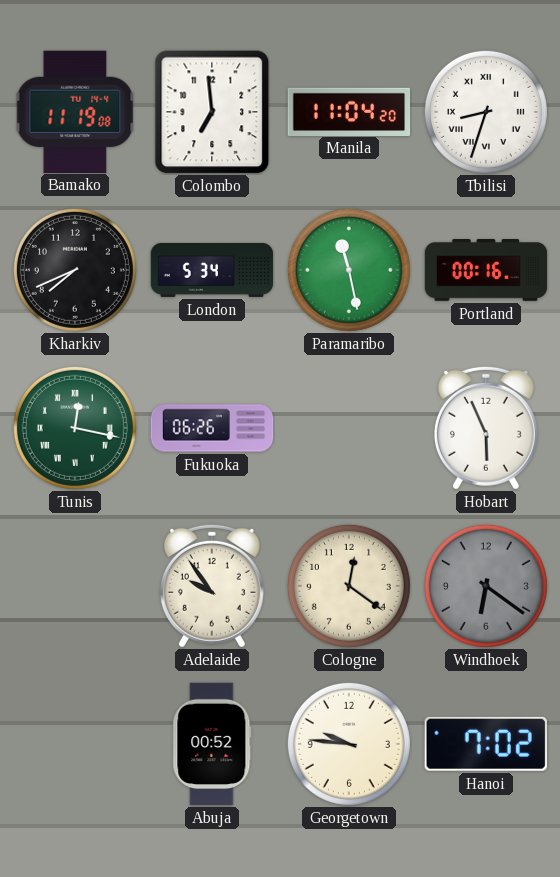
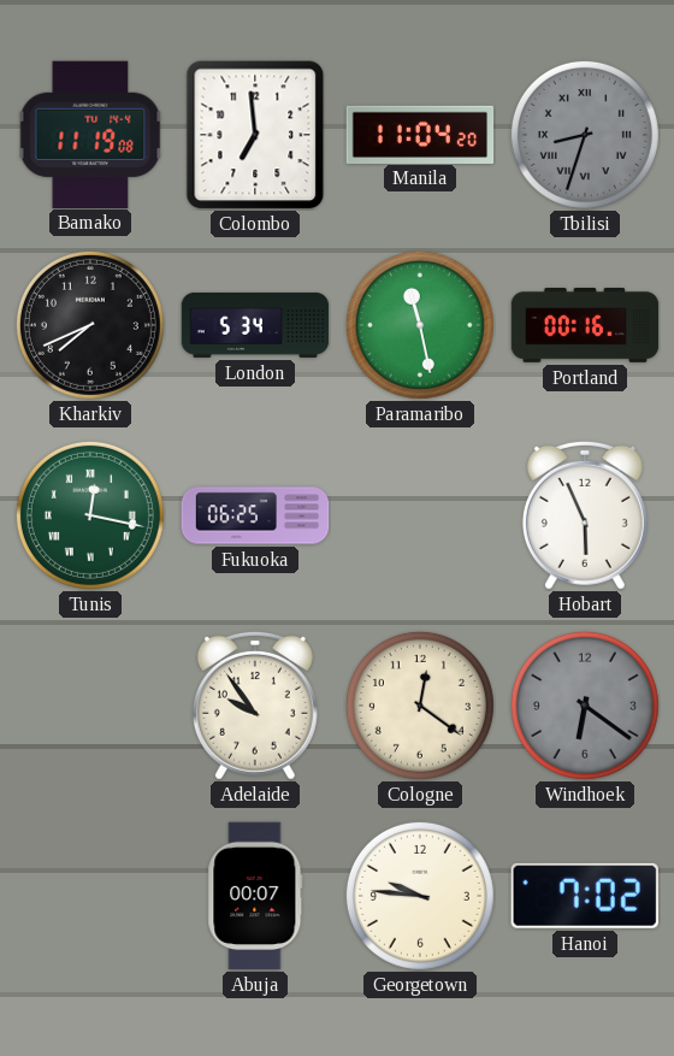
Tbilisi dial: white -> grey
Fukuoka: 06:26 -> 06:25
Abuja: 00:52 -> 00:07
